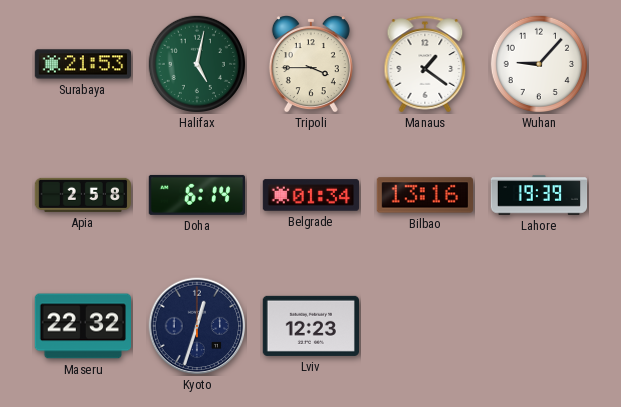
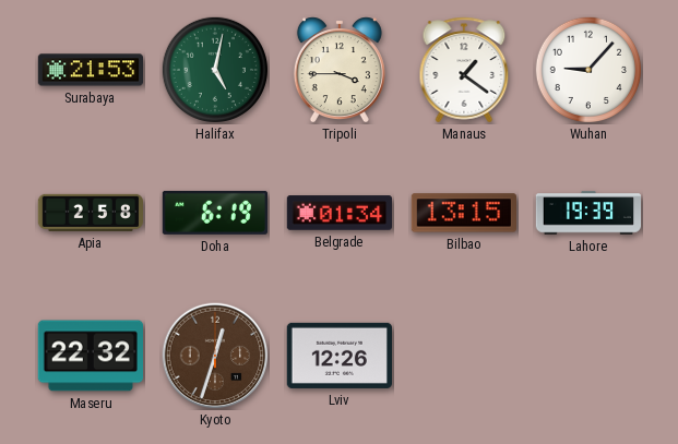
Doha: 6:14 -> 6:19
Bilbao: 13:16 -> 13:15
Kyoto dial: navy -> brown
Lviv: 12:23 -> 12:26
